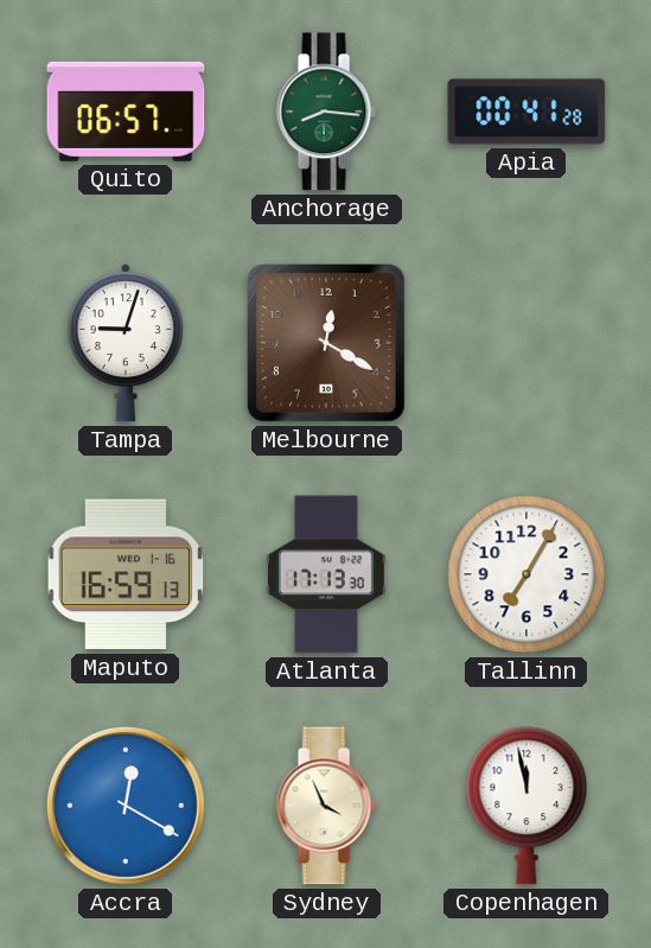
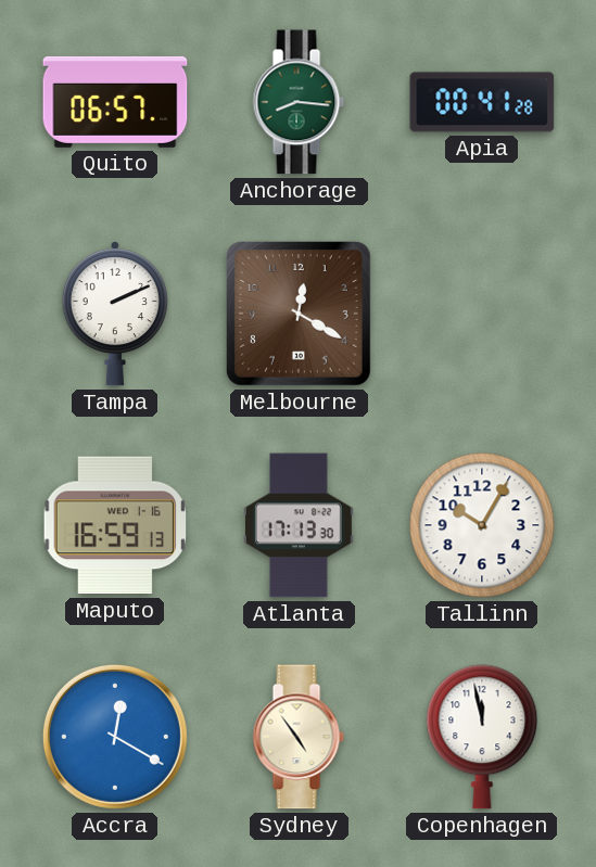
Tampa: 9:03 -> 2:11
Tallinn: 7:05 -> 10:05
Sydney: 3:56 -> 4:54
